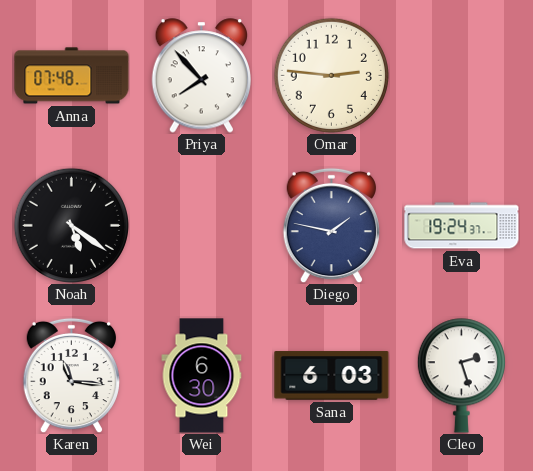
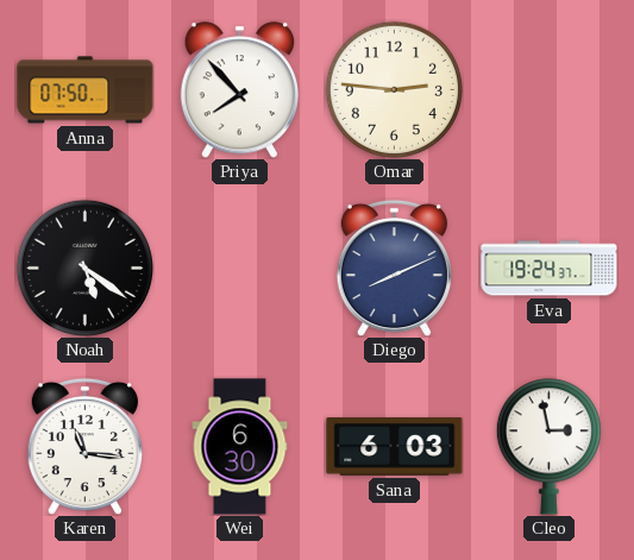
Anna: 07:48 -> 07:50
Diego: 1:47 -> 8:11
Cleo: 2:27 -> 2:58
